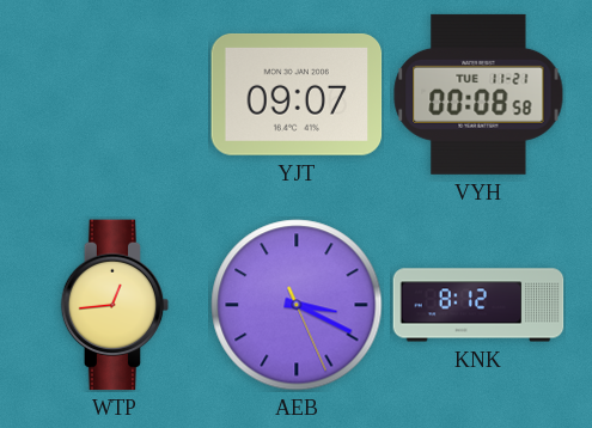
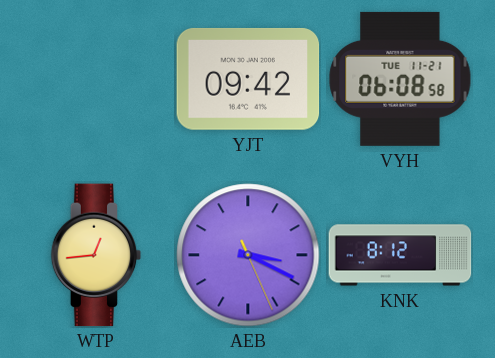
YJT: 09:07 -> 09:42
VYH: 00:08 -> 06:08
